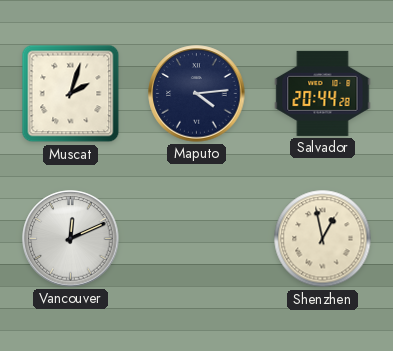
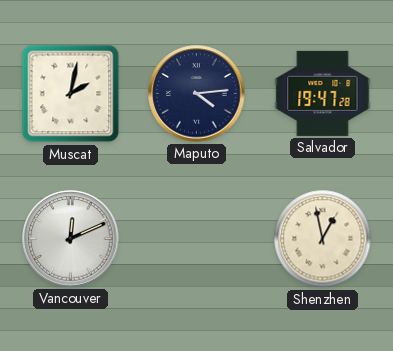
Muscat: 2:03 -> 2:02
Salvador: 20:44 -> 19:47
